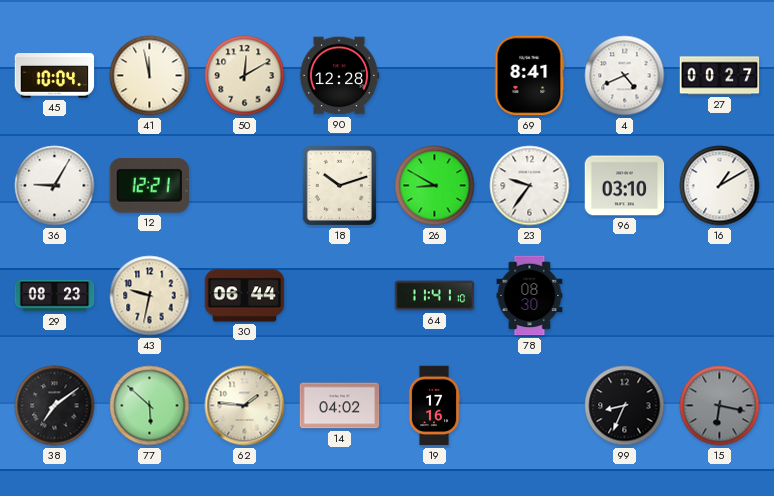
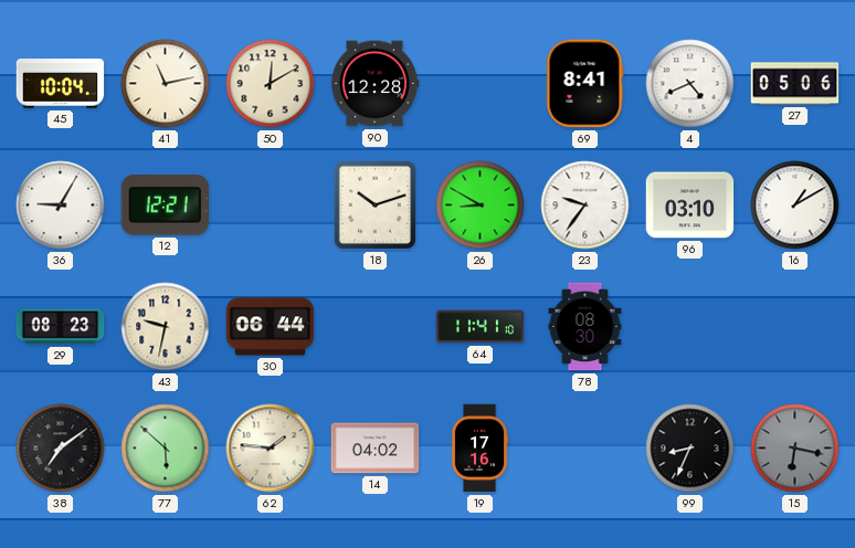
41: 11:58 -> 11:13
27: 00:27 -> 05:06
